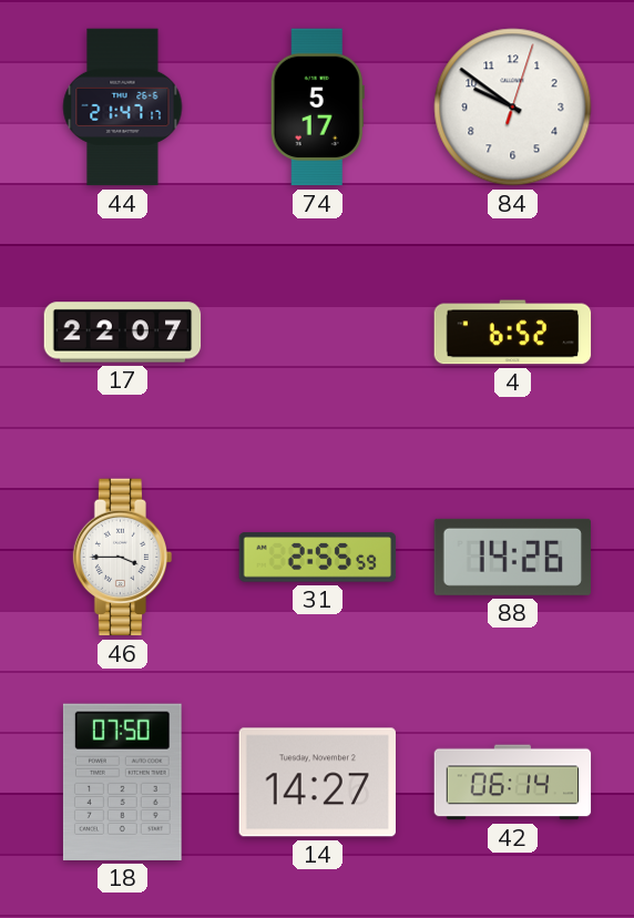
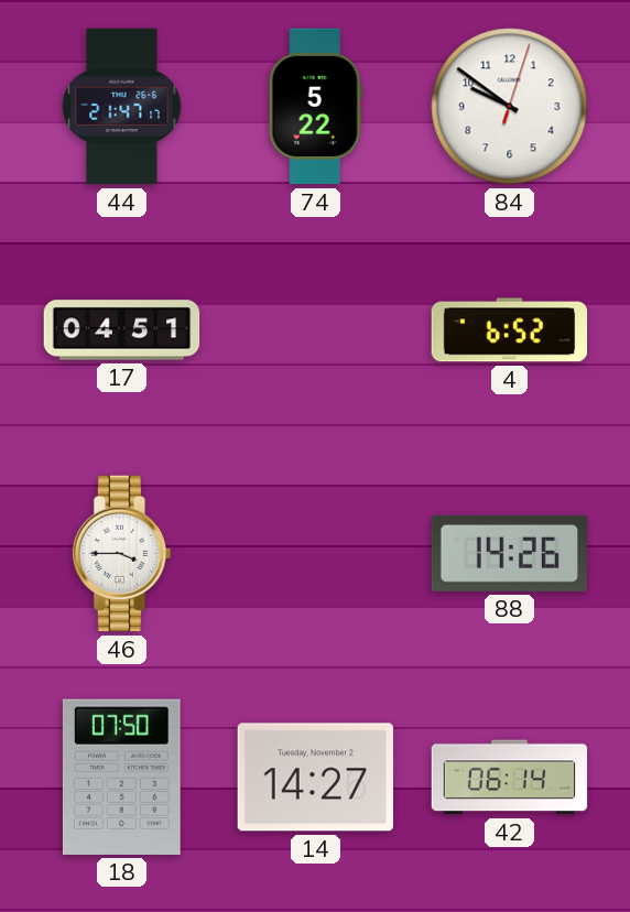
74: 5:17 -> 5:22
17: 22:07 -> 04:51
31: 2:55 -> none
